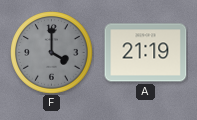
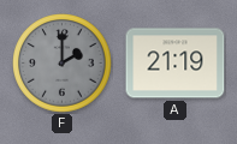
F: 4:00 -> 2:00
